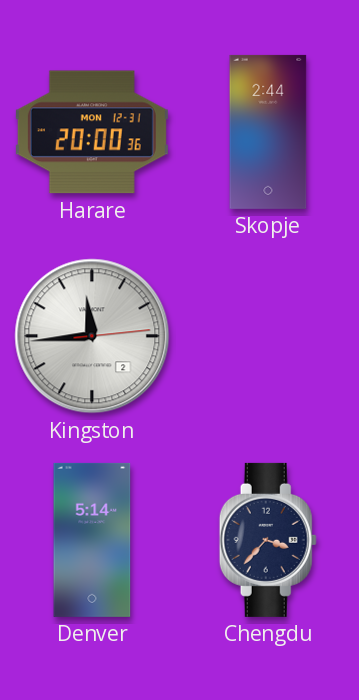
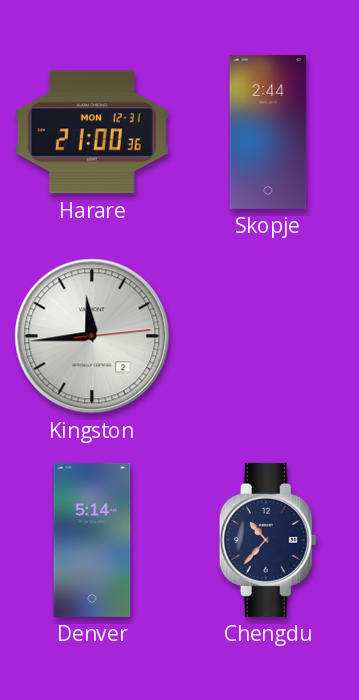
Harare: 20:00 -> 21:00
Chengdu: 3:37 -> 10:37
